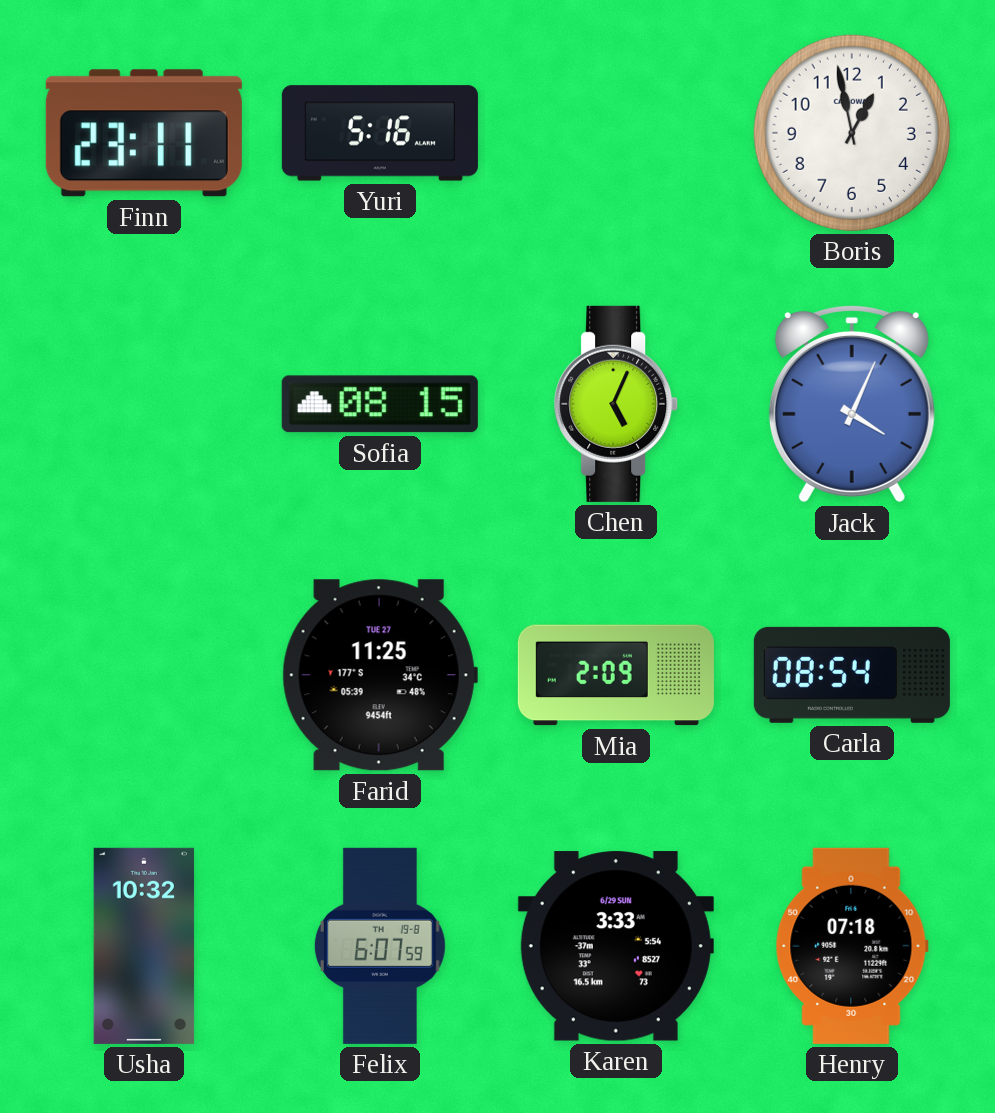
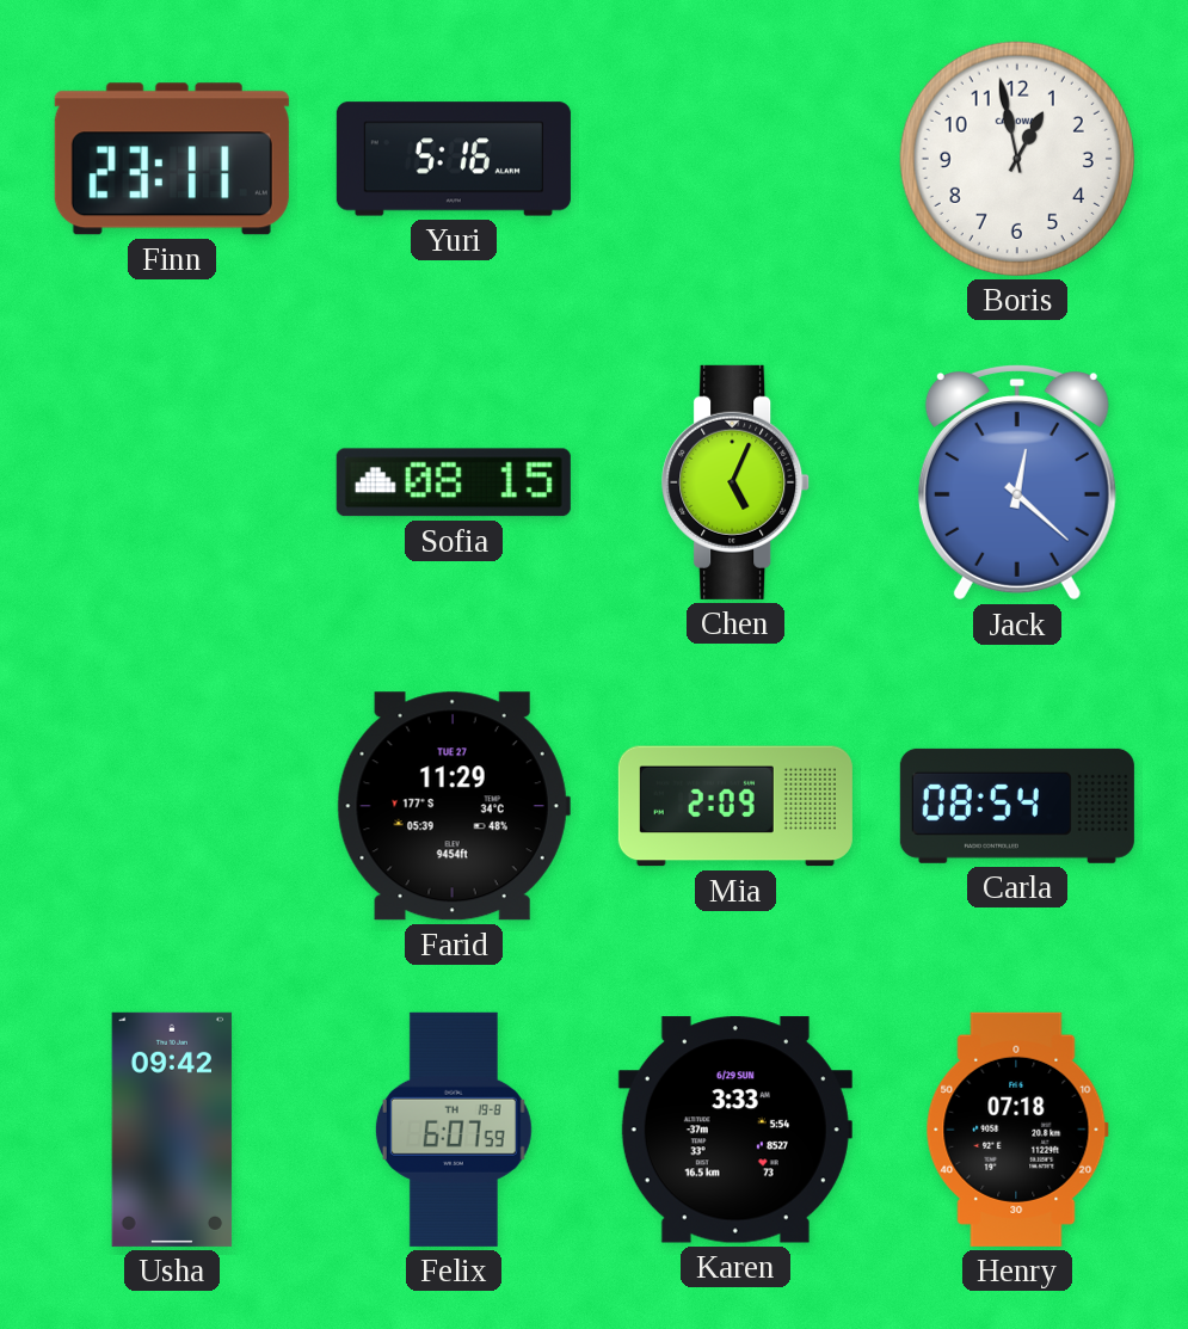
Jack: 4:04 -> 12:22
Farid: 11:25 -> 11:29
Usha: 10:32 -> 09:42
